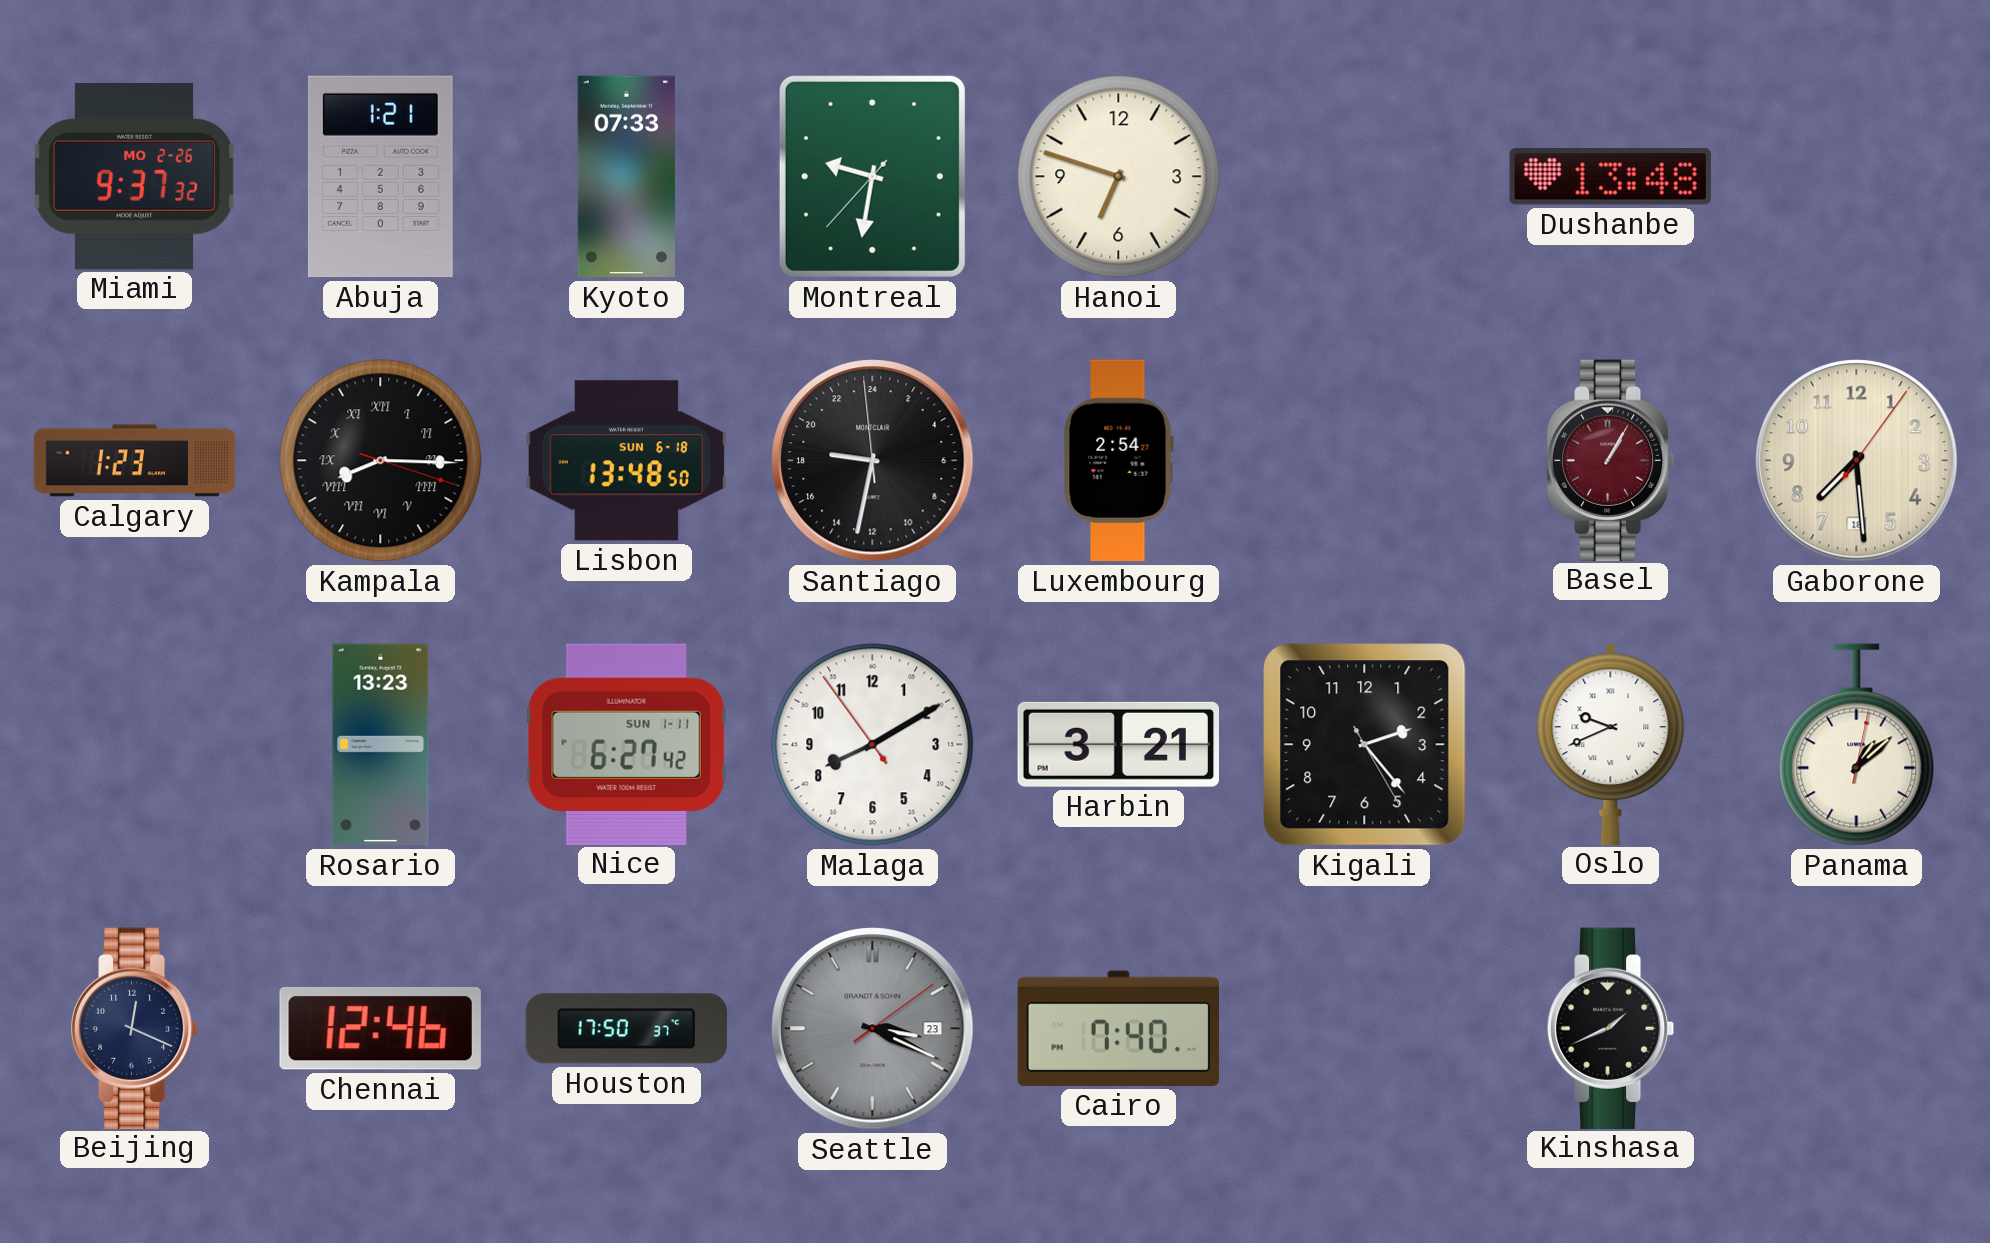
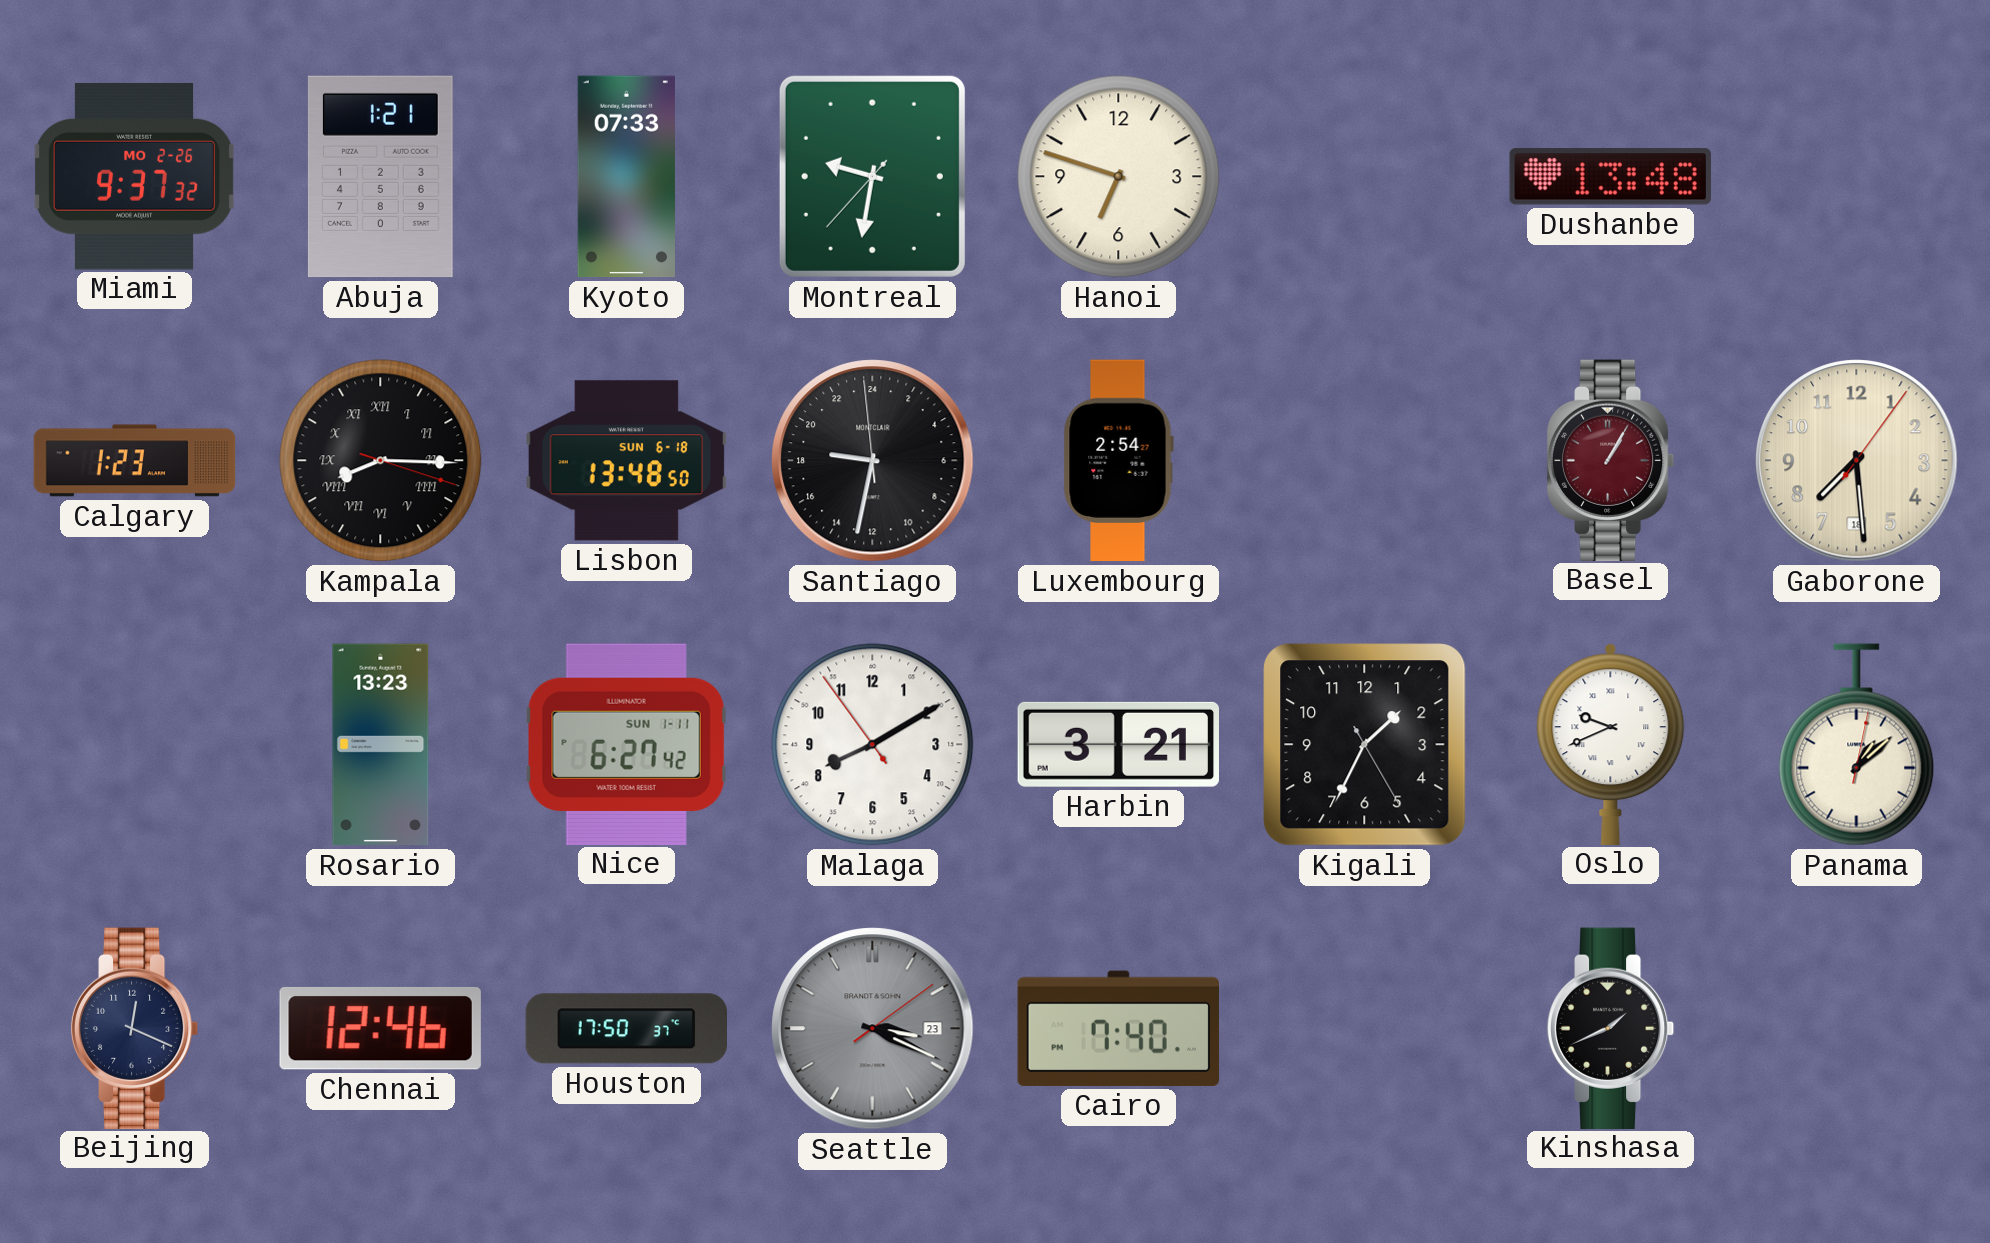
Kigali: 2:23 -> 1:34
